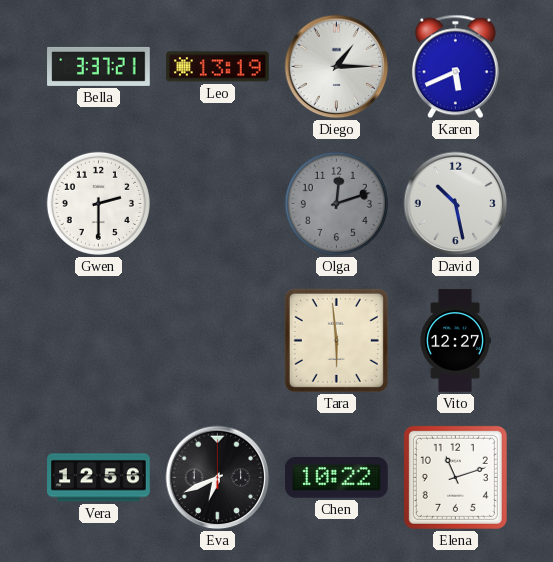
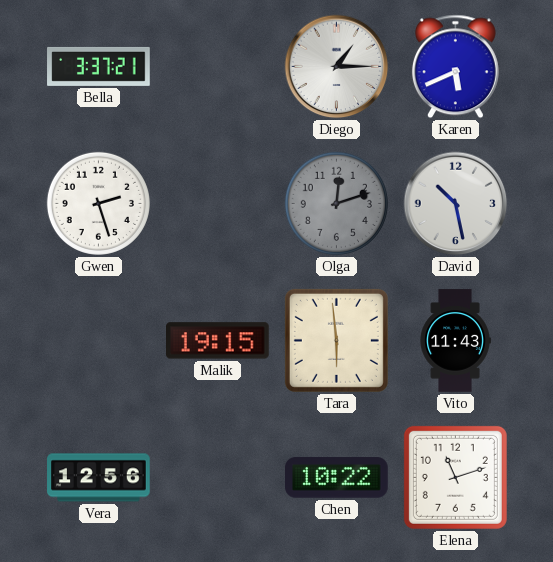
Leo: 13:19 -> none
Gwen: 2:30 -> 2:27
Malik: none -> 19:15
Vito: 12:27 -> 11:43
Eva: 6:41 -> none
